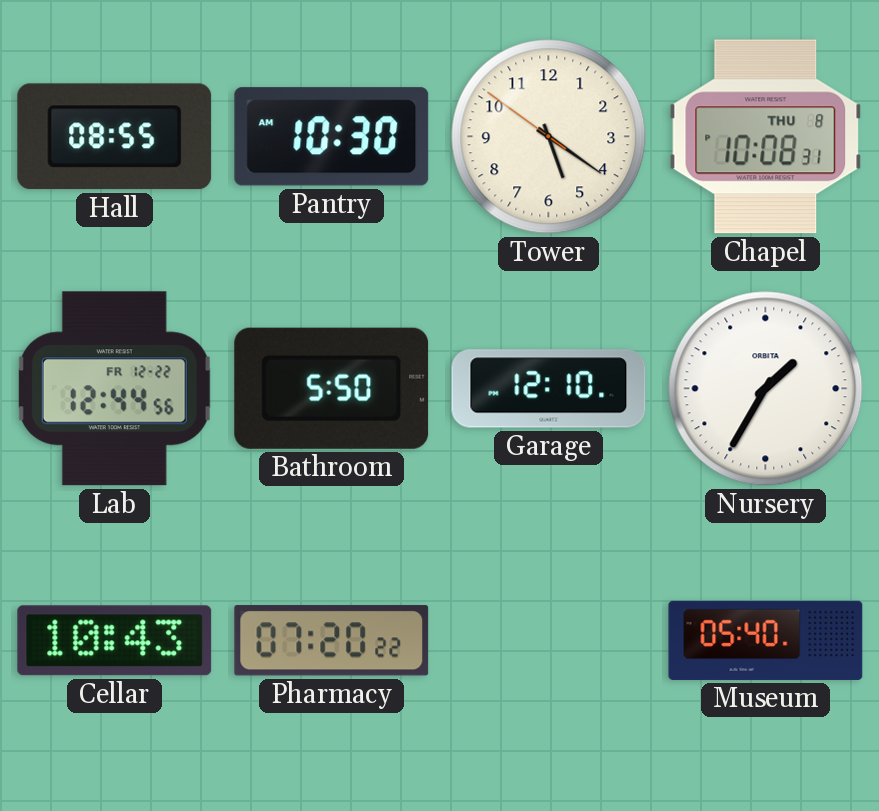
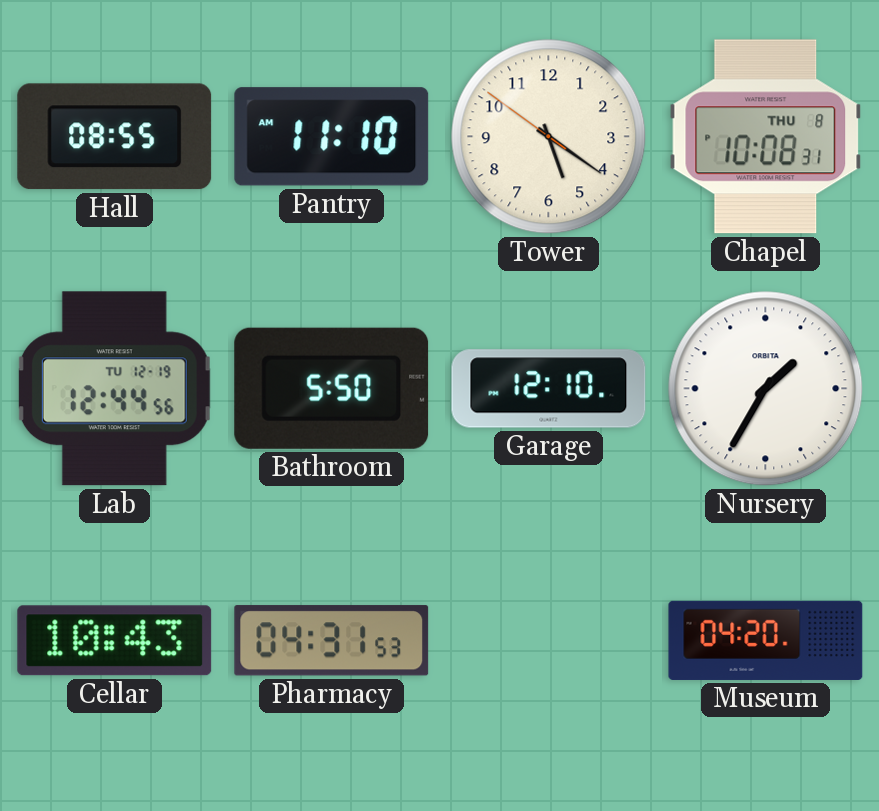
Pantry: 10:30 -> 11:10
Lab date: FR 12-22 -> TU 12-19
Pharmacy: 07:20 -> 04:31
Museum: 05:40 -> 04:20
